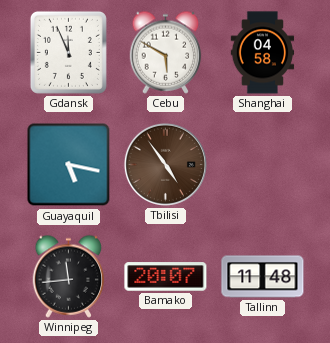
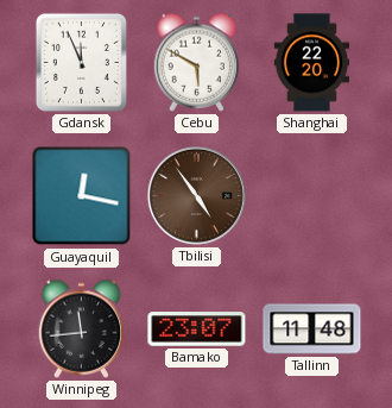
Shanghai: 04:58 -> 22:20
Guayaquil: 5:17 -> 12:17
Bamako: 20:07 -> 23:07
